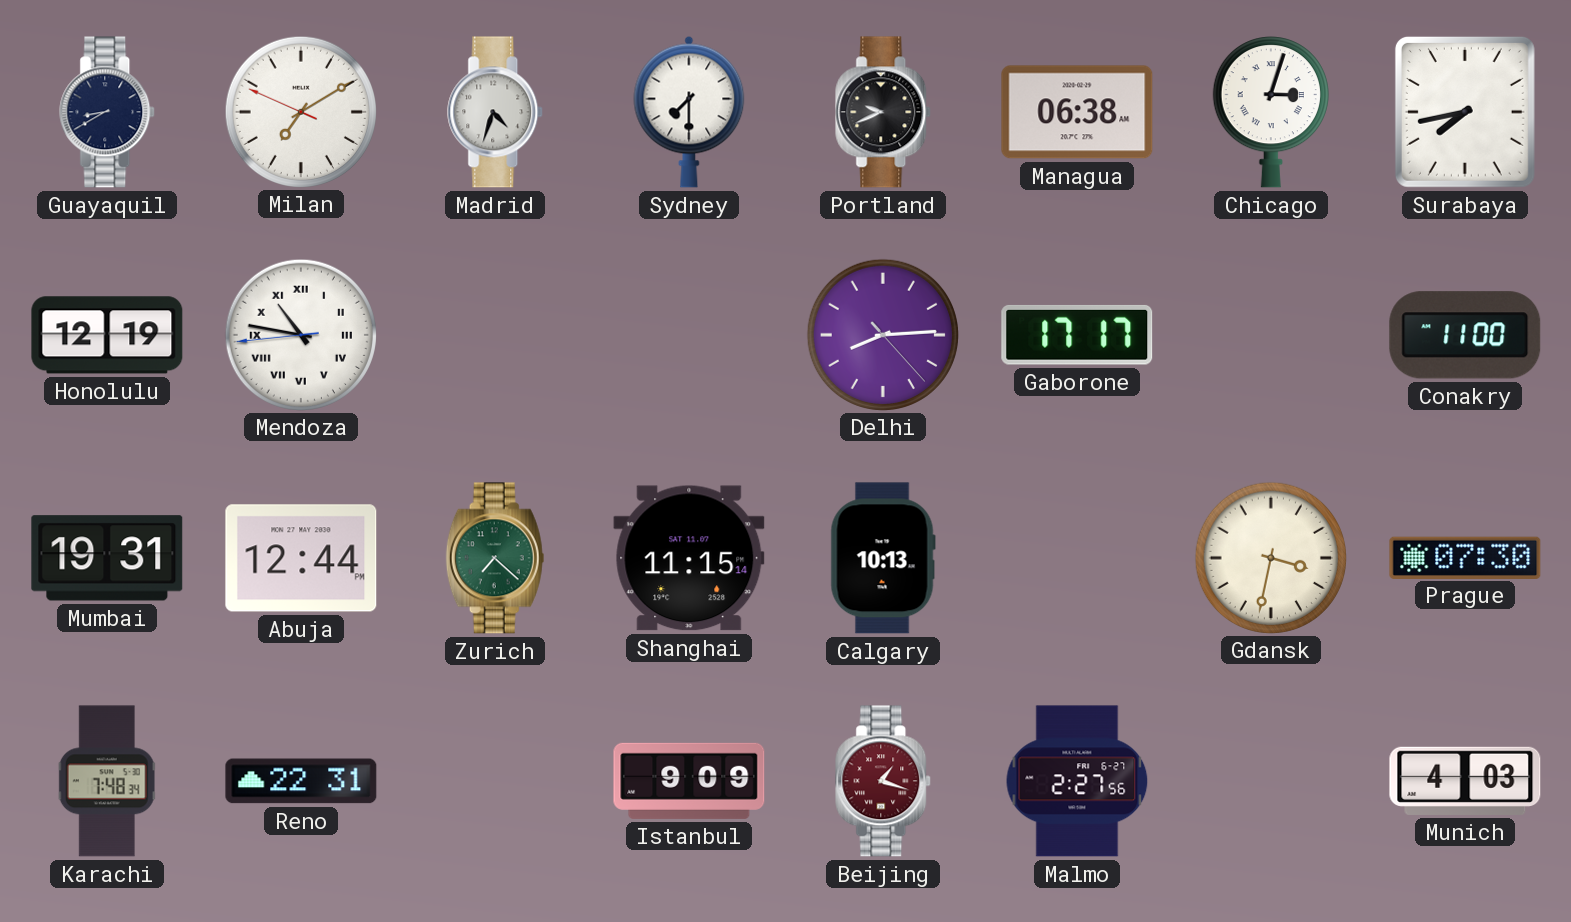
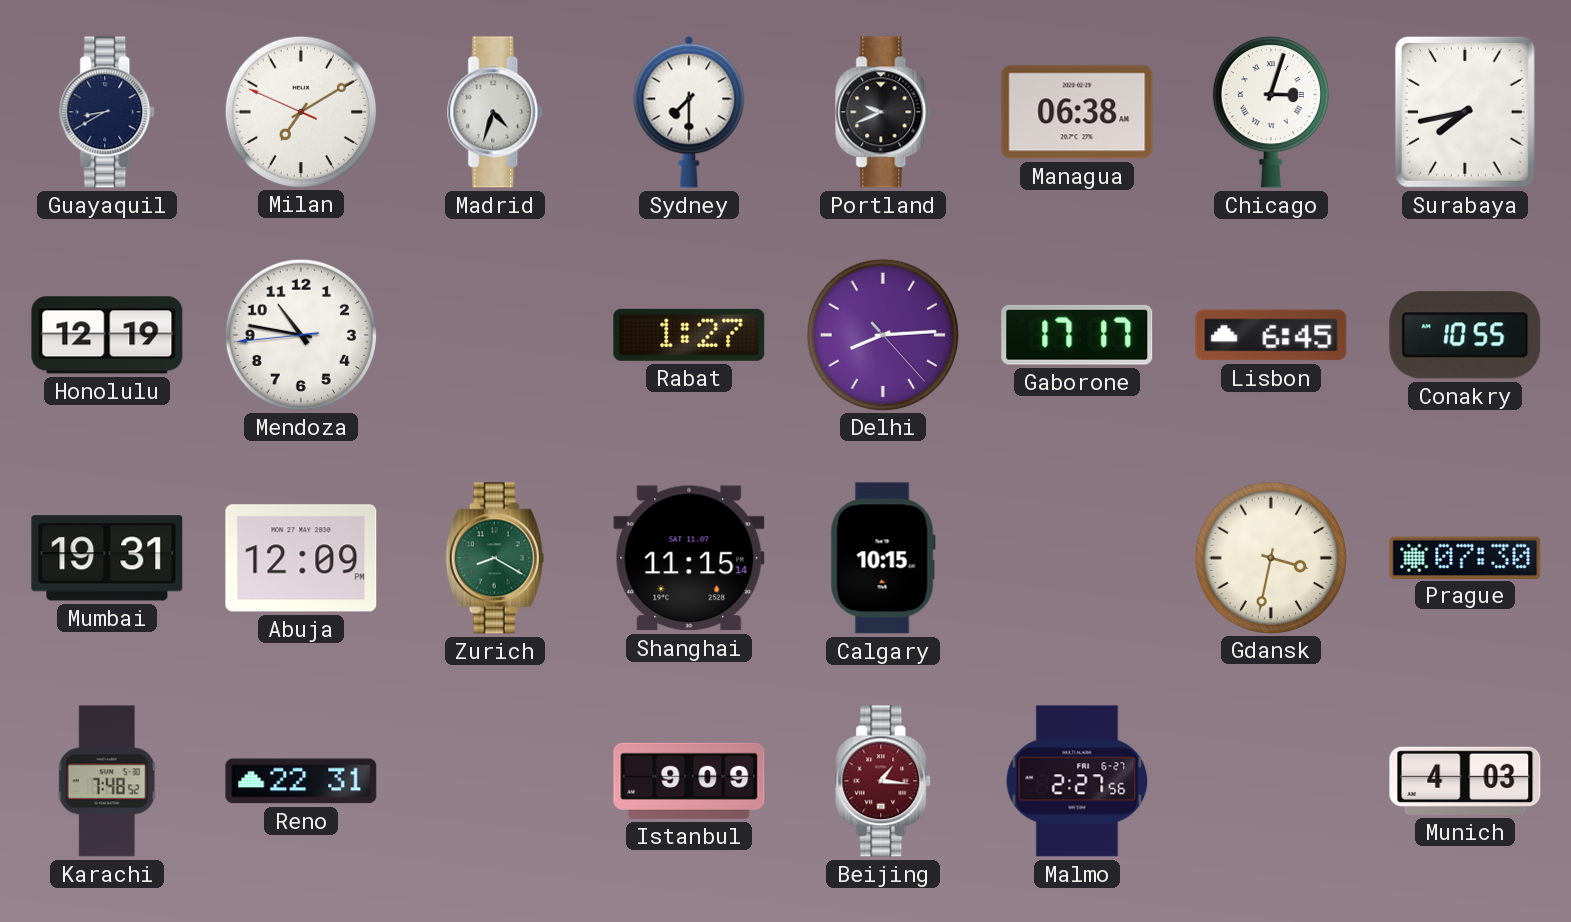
Mendoza numerals: Roman -> Arabic
Rabat: none -> 1:27
Lisbon: none -> 6:45
Conakry: 11:00 -> 10:55
Abuja: 12:44 -> 12:09
Zurich: 7:22 -> 8:20
Calgary: 10:13 -> 10:15
Karachi: 7:48:34 -> 7:48:52
Beijing: 1:18 -> 1:16
